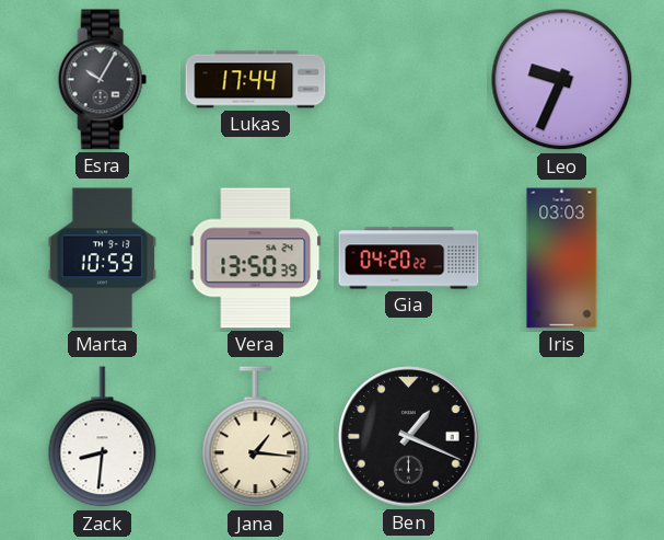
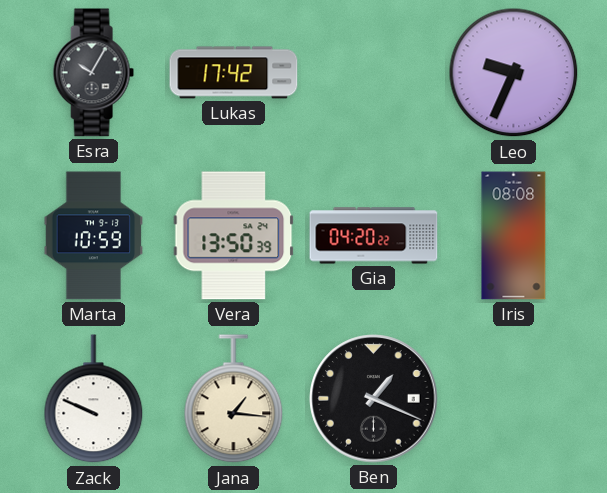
Lukas: 17:44 -> 17:42
Iris: 03:03 -> 08:08
Zack: 8:31 -> 9:49
